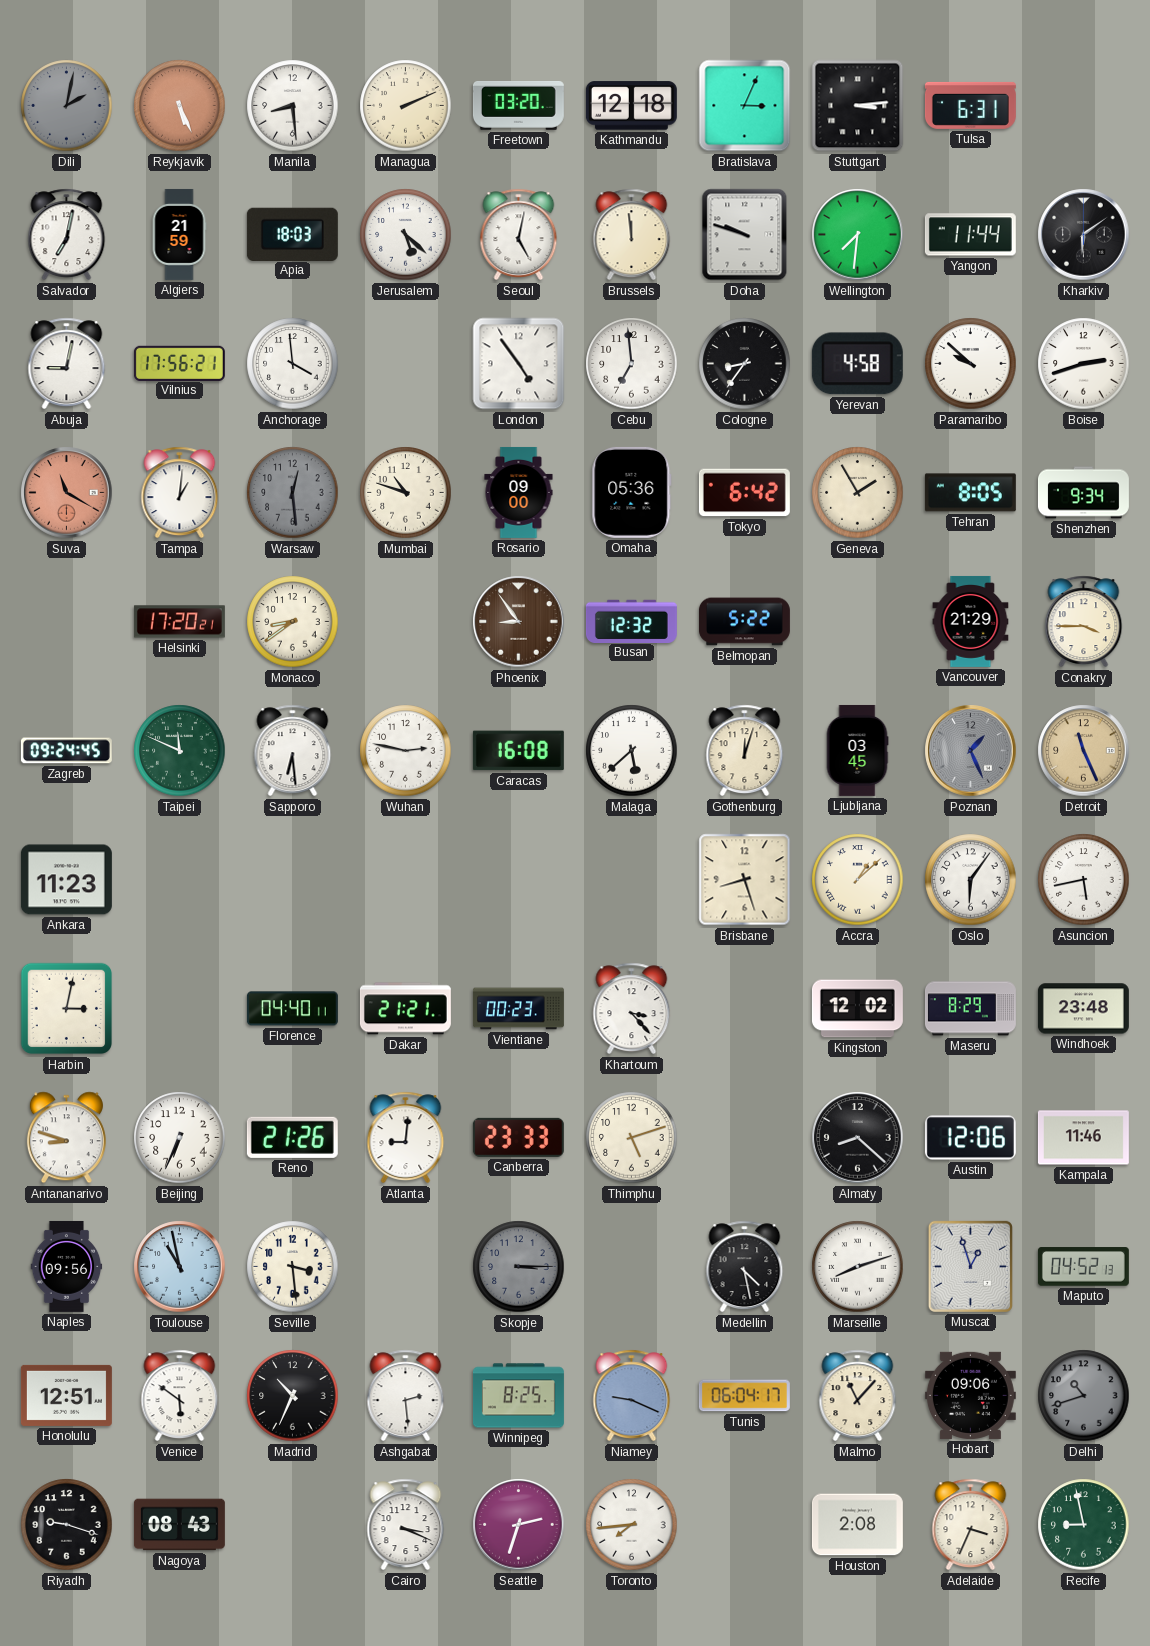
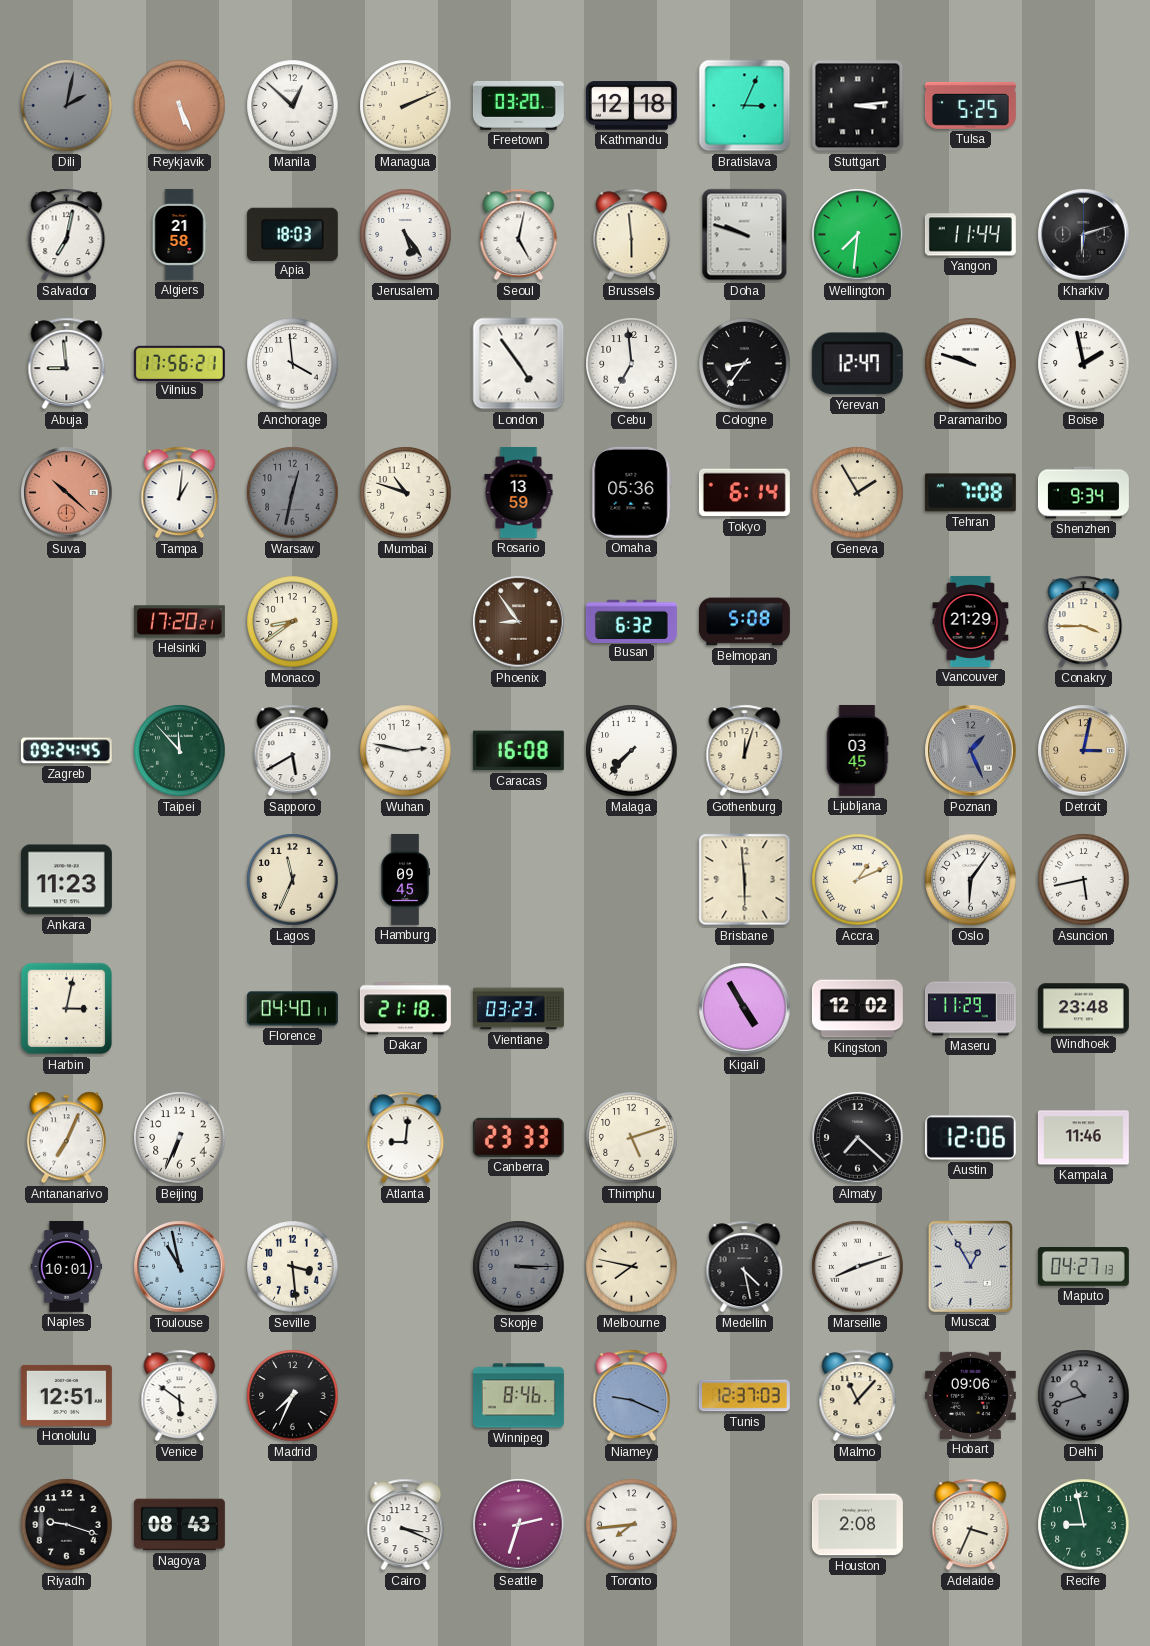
Manila: 8:29 -> 12:52
Tulsa: 6:31 -> 5:25
Algiers: 21:59 -> 21:58
Jerusalem: 5:22 -> 5:24
Brussels: 11:59 -> 5:59
Kharkiv: 6:09 -> 6:12
Abuja: 9:02 -> 8:59
Yerevan: 4:58 -> 12:47
Paramaribo: 9:52 -> 9:48
Boise: 2:42 -> 1:58
Suva: 11:20 -> 10:22
Warsaw: 12:29 -> 12:32
Rosario: 09:00 -> 13:59
Tokyo: 6:42 -> 6:14
Tehran: 8:05 -> 7:08
Busan: 12:32 -> 6:32
Belmopan: 5:22 -> 5:08
Taipei: 11:49 -> 11:53
Sapporo: 6:29 -> 5:40
Malaga: 5:38 -> 7:37
Detroit: 11:26 -> 3:02
Lagos: none -> 11:34
Hamburg: none -> 09:45
Brisbane: 8:27 -> 5:59
Accra: 1:08 -> 1:11
Dakar: 21:21 -> 21:18
Vientiane: 00:23 -> 03:23
Khartoum: 3:23 -> none
Kigali: none -> 4:55
Maseru: 8:29 -> 11:29
Antananarivo: 8:48 -> 7:04
Reno: 21:26 -> none
Almaty: 8:22 -> 7:22
Naples: 09:56 -> 10:01
Melbourne: none -> 7:47
Muscat: 12:57 -> 12:55
Maputo: 04:52 -> 04:27
Madrid: 10:34 -> 7:34
Ashgabat: 2:29 -> none
Winnipeg: 8:25 -> 8:46
Tunis: 06:04 -> 12:37
